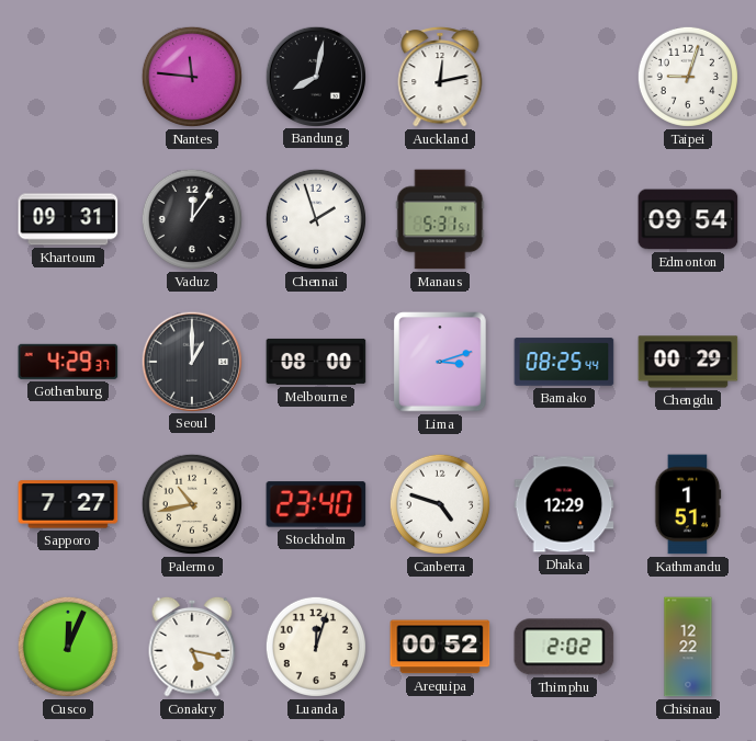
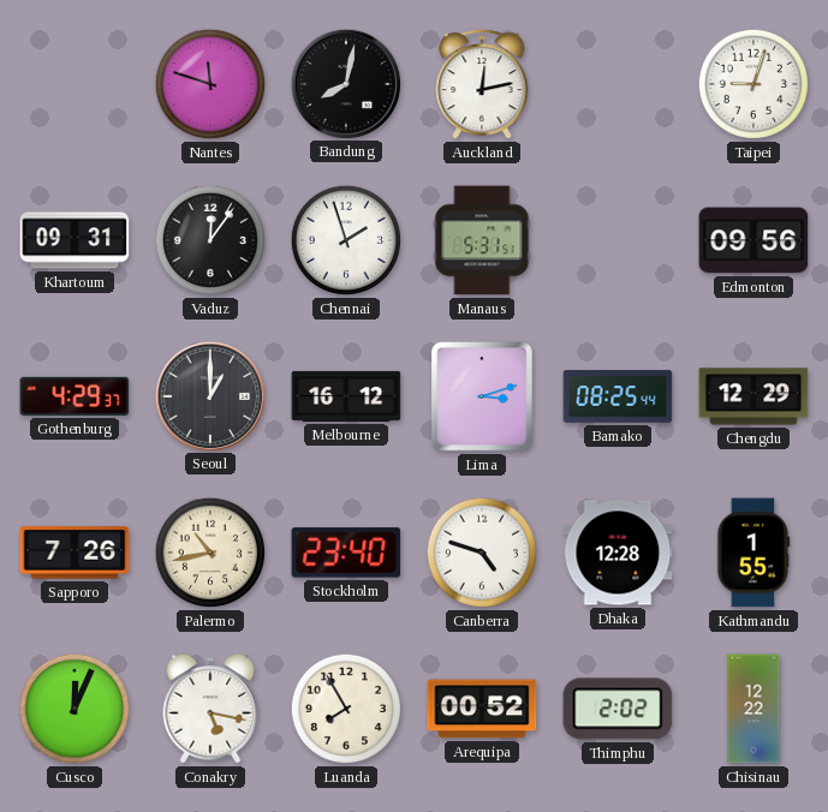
Nantes: 11:46 -> 11:48
Edmonton: 09:54 -> 09:56
Melbourne: 08:00 -> 16:12
Chengdu: 00:29 -> 12:29
Sapporo: 7:27 -> 7:26
Dhaka: 12:29 -> 12:28
Kathmandu: 1:51 -> 1:55
Luanda: 12:03 -> 7:55
